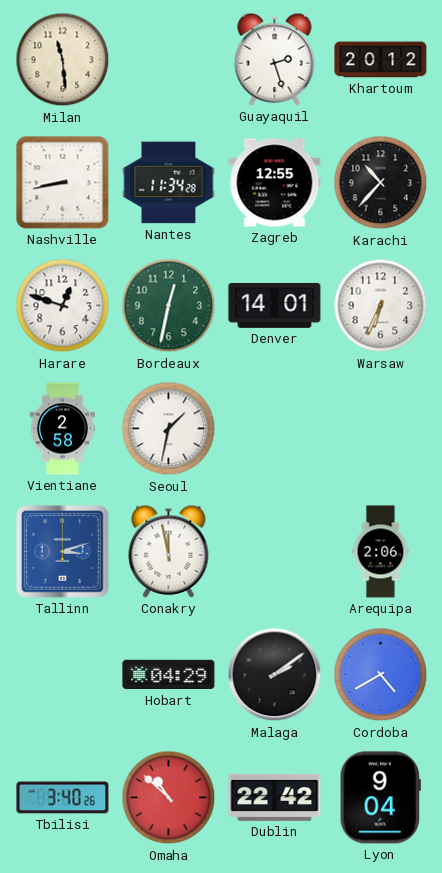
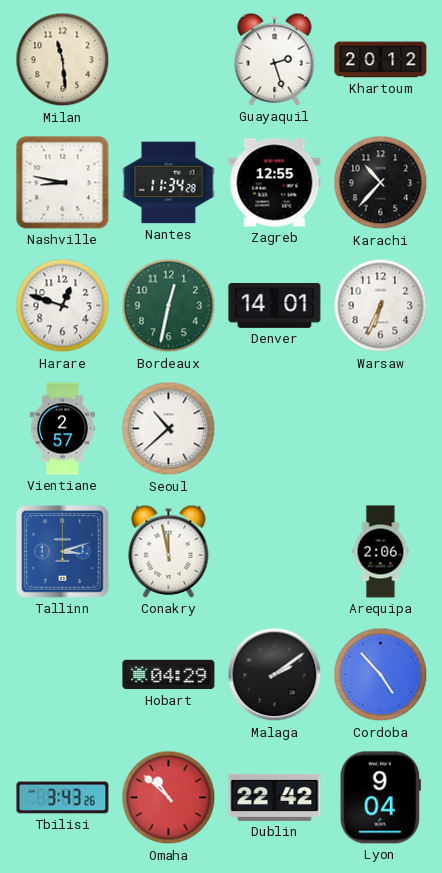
Nashville: 8:43 -> 8:47
Vientiane: 2:58 -> 2:57
Seoul: 1:32 -> 10:38
Cordoba: 4:40 -> 4:53
Tbilisi: 3:40 -> 3:43
